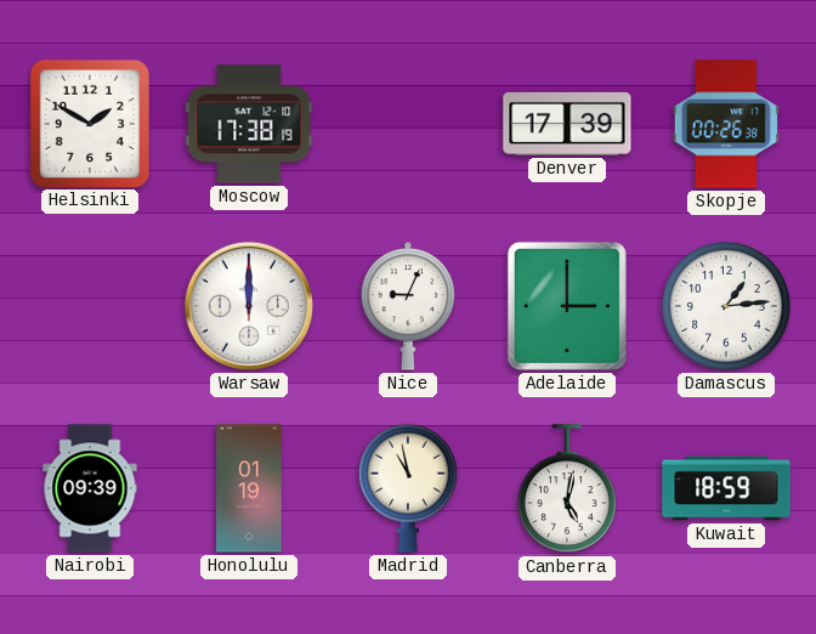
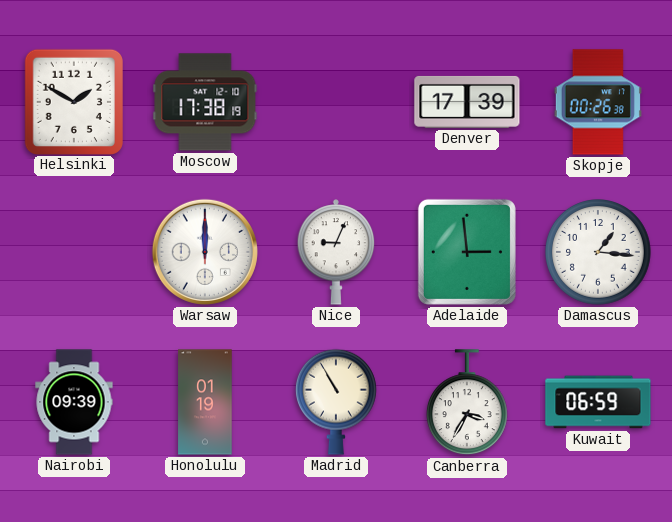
Adelaide: 3:00 -> 2:59
Damascus: 1:14 -> 1:16
Madrid: 10:58 -> 10:55
Canberra: 5:02 -> 3:35
Kuwait: 18:59 -> 06:59
